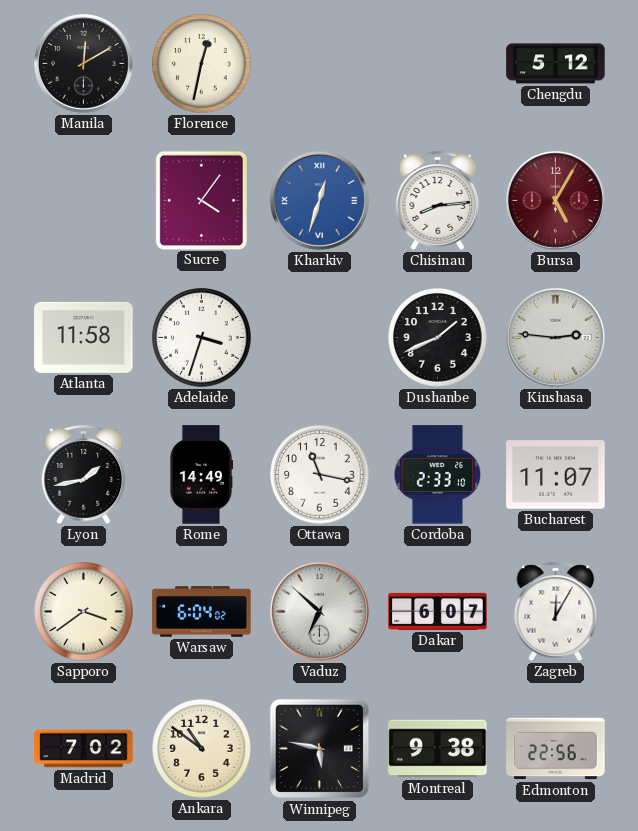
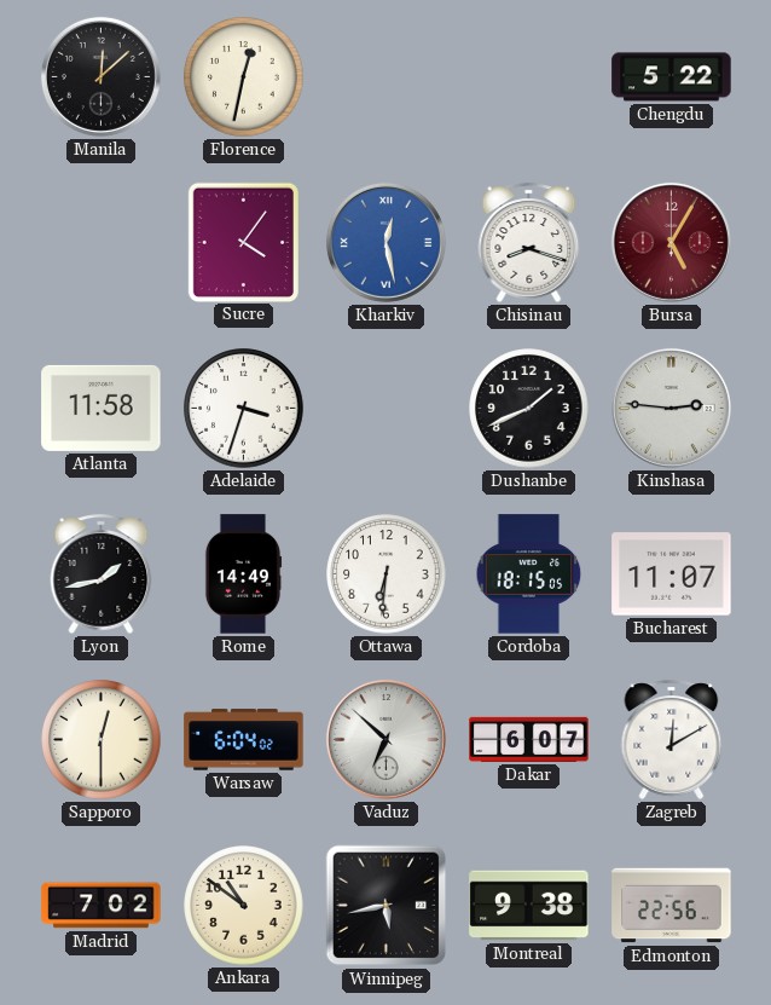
Manila: 12:10 -> 12:08
Chengdu: 5:12 -> 5:22
Kharkiv: 12:33 -> 12:28
Chisinau: 8:14 -> 8:18
Ottawa: 11:17 -> 6:31
Cordoba: 2:33 -> 18:15
Sapporo: 3:39 -> 12:30
Zagreb: 12:05 -> 12:10
Winnipeg: 5:47 -> 5:43
